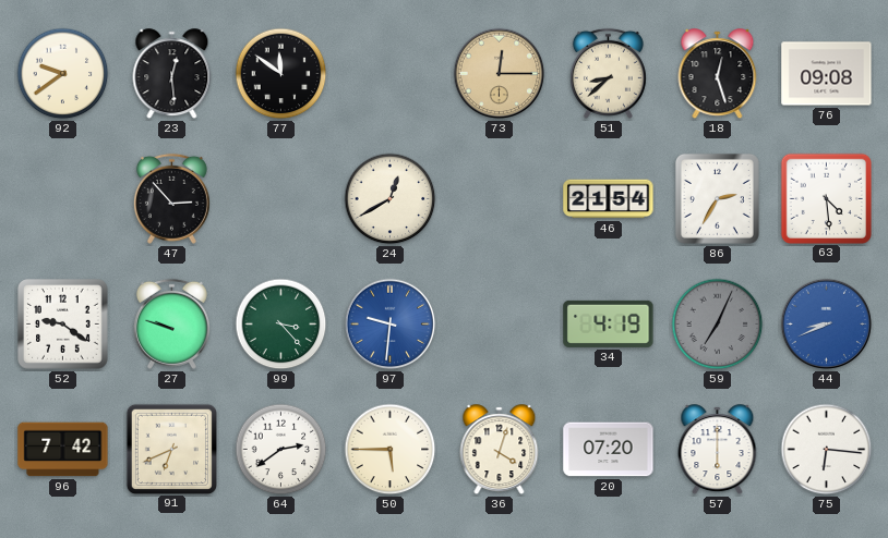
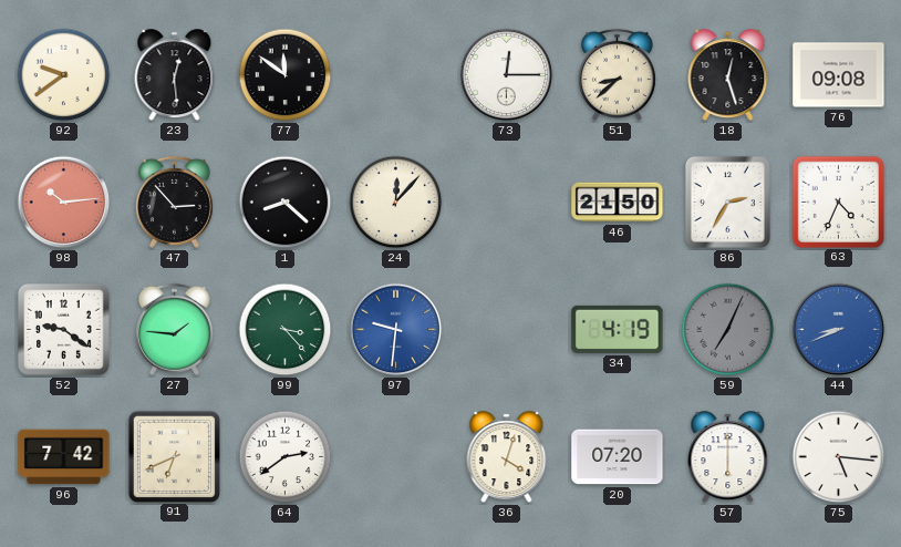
73 dial: champagne -> white
98: none -> 10:14
1: none -> 8:22
24: 12:40 -> 12:07
46: 21:54 -> 21:50
63: 4:29 -> 4:34
27: 9:48 -> 1:46
50: 5:45 -> none
75: 6:16 -> 5:16
